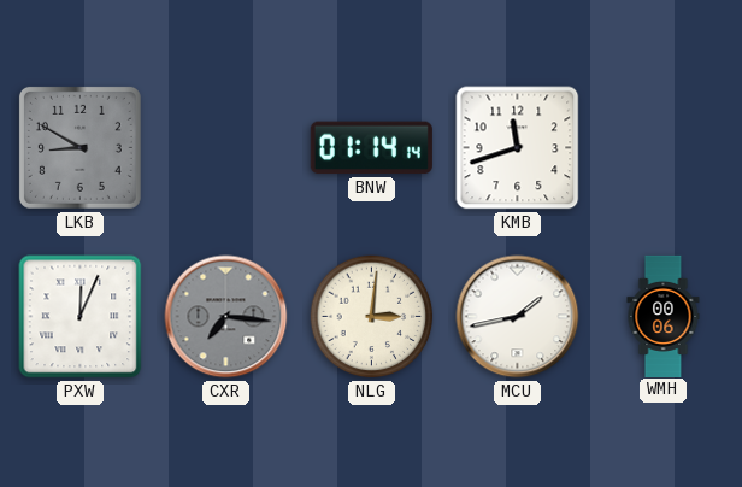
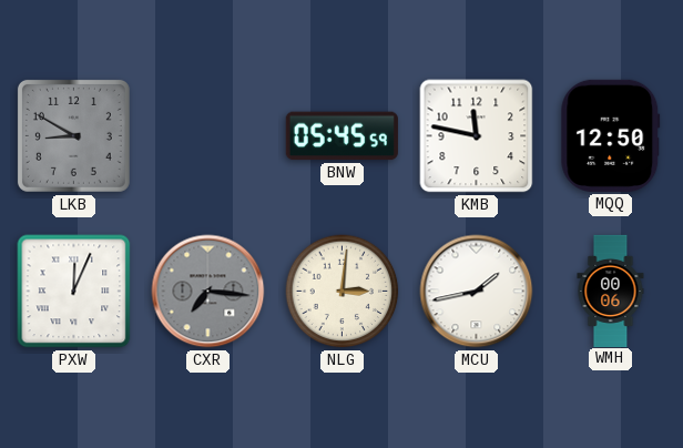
BNW: 01:14 -> 05:45
KMB: 11:42 -> 11:47
MQQ: none -> 12:50
